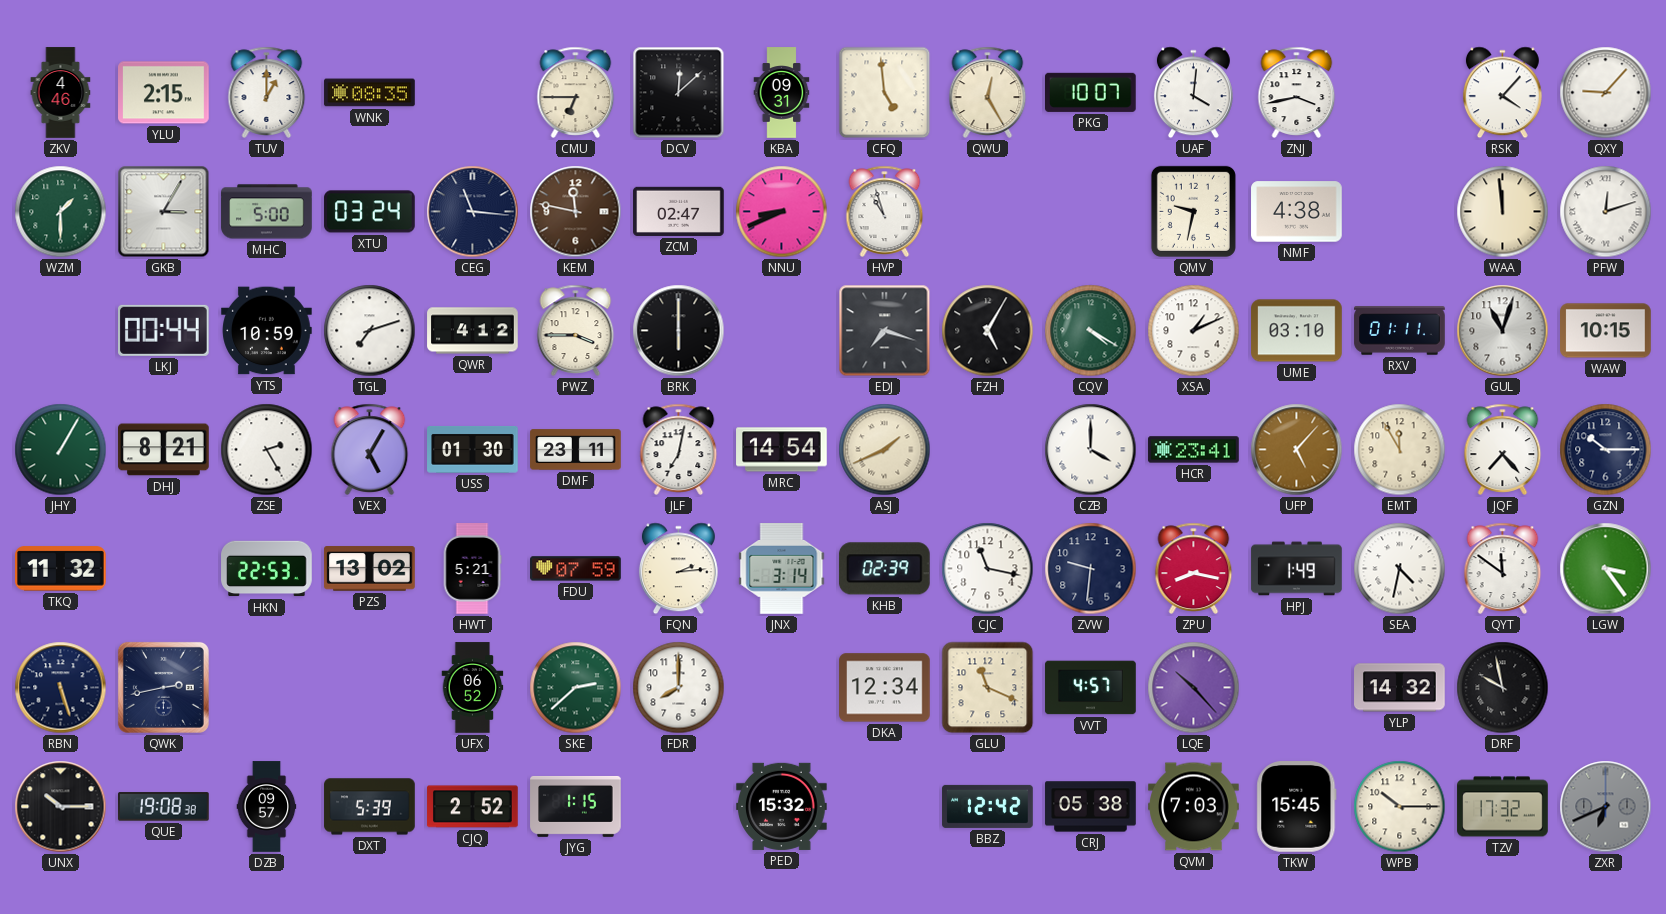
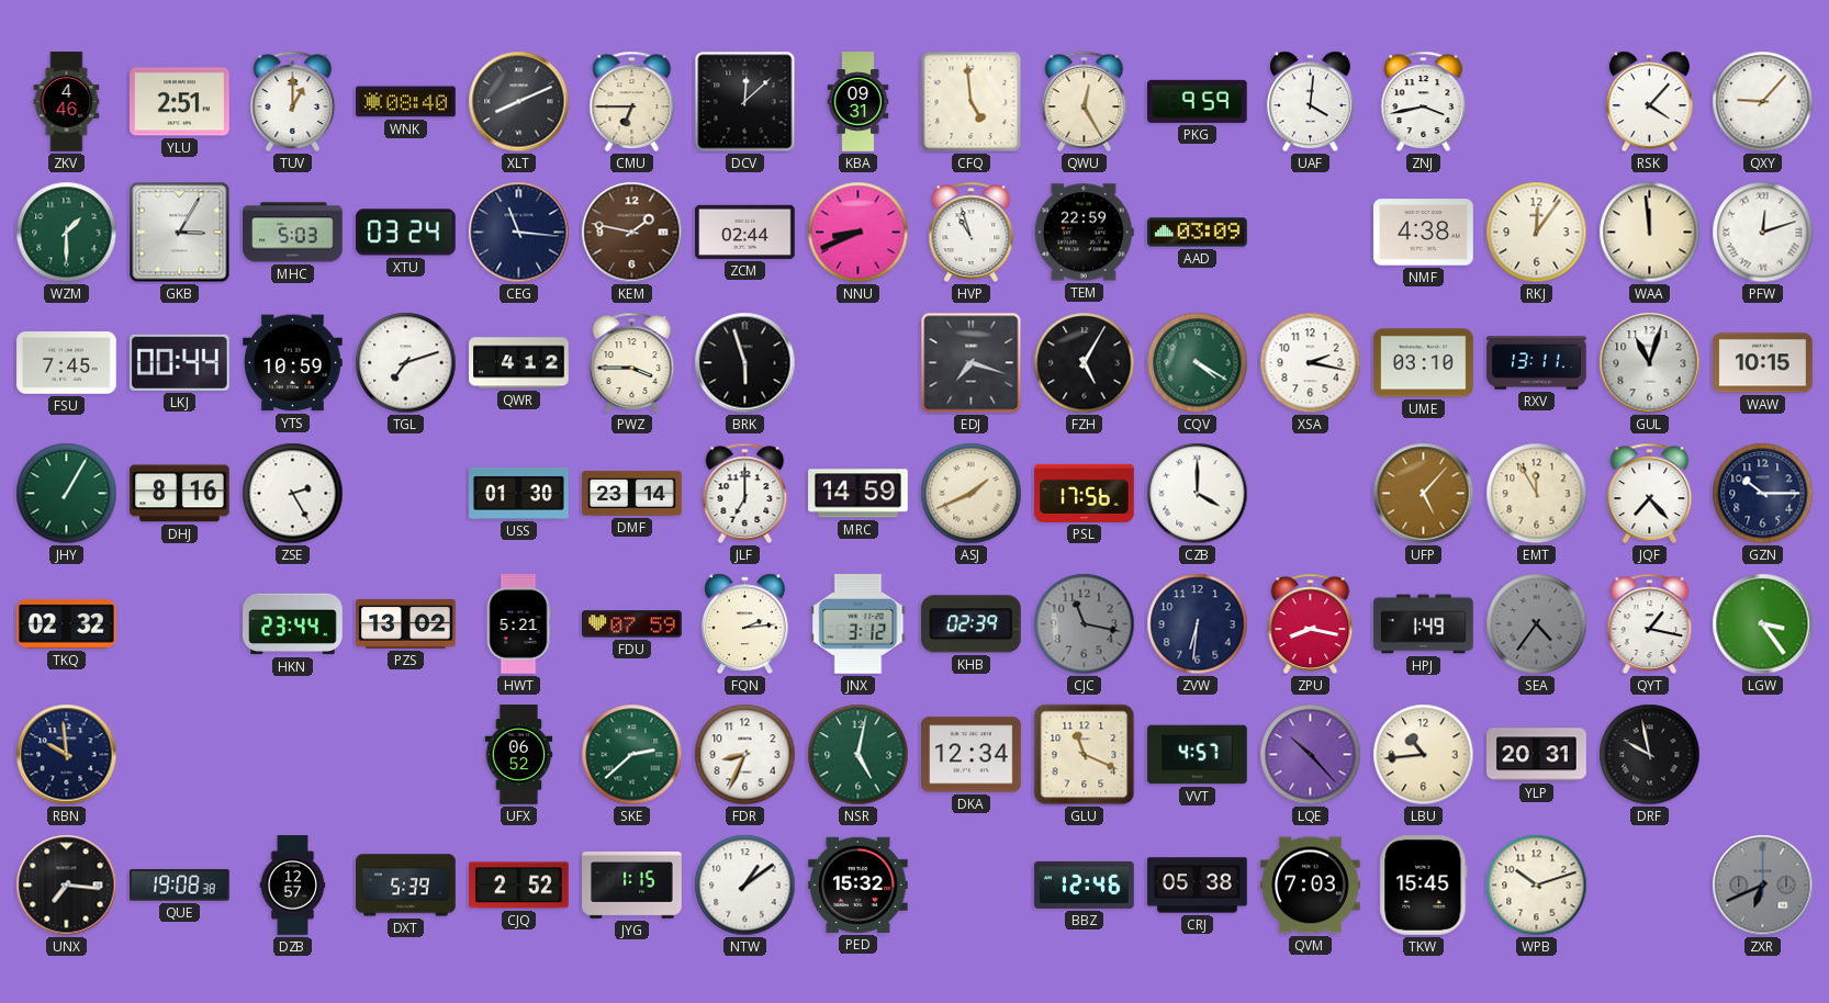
YLU: 2:15 -> 2:51
WNK: 08:35 -> 08:40
XLT: none -> 8:11
PKG: 10:07 -> 9:59
MHC: 5:00 -> 5:03
KEM: 11:47 -> 1:47
ZCM: 02:47 -> 02:44
TEM: none -> 22:59
AAD: none -> 03:09
QMV: 9:32 -> none
RKJ: none -> 12:06
FSU: none -> 7:45
BRK: 6:00 -> 5:57
XSA: 1:11 -> 2:17
RXV: 01:11 -> 13:11
DHJ: 8:21 -> 8:16
VEX: 5:05 -> none
DMF: 23:11 -> 23:14
JLF: 7:02 -> 7:00
MRC: 14:54 -> 14:59
PSL: none -> 17:56
HCR: 23:41 -> none
TKQ: 11:32 -> 02:32
HKN: 22:53 -> 23:44
JNX: 3:14 -> 3:12
CJC dial: white -> grey
ZVW: 9:31 -> 6:31
SEA: 4:32 -> 4:36
SEA dial: white -> grey
QYT: 11:51 -> 1:17
RBN: 5:27 -> 9:59
QWK: 2:43 -> none
FDR: 8:00 -> 8:34
NSR: none -> 5:02
LBU: none -> 10:44
YLP: 14:32 -> 20:31
UNX: 10:15 -> 7:16
DZB: 09:57 -> 12:57
NTW: none -> 1:09
BBZ: 12:42 -> 12:46
WPB: 10:15 -> 10:12
TZV: 17:32 -> none
